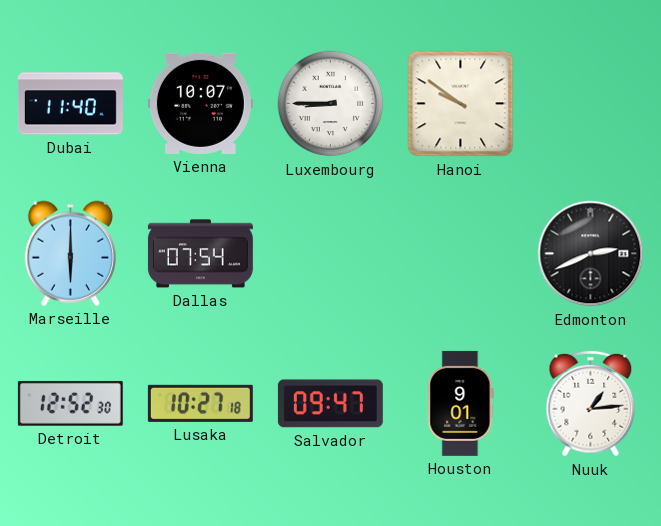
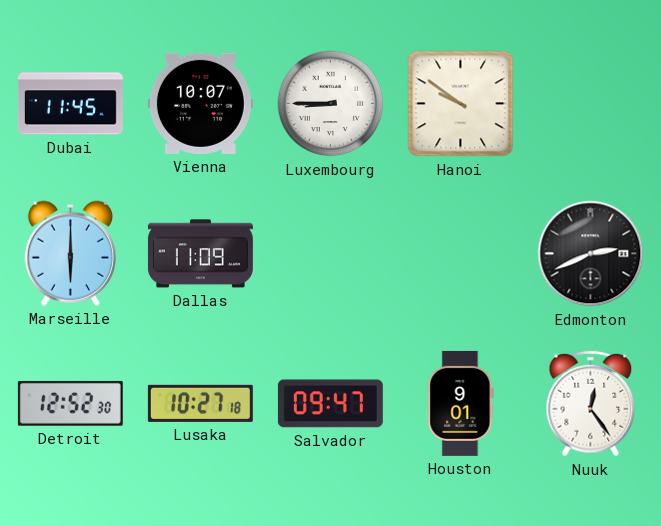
Dubai: 11:40 -> 11:45
Dallas: 07:54 -> 11:09
Nuuk: 1:14 -> 12:24
